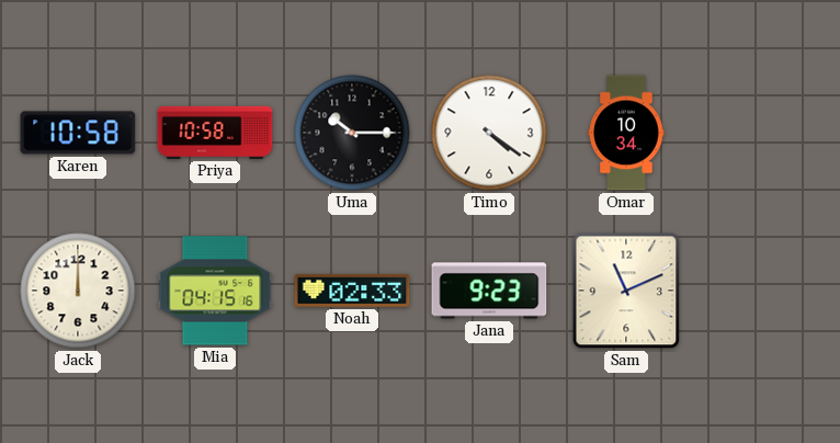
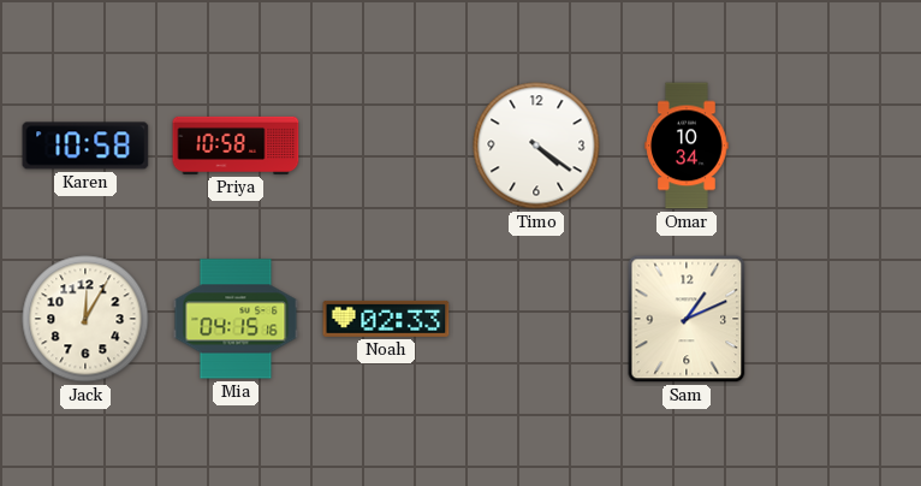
Uma: 10:15 -> none
Jack: 12:00 -> 12:05
Jana: 9:23 -> none
Sam: 11:11 -> 1:11
